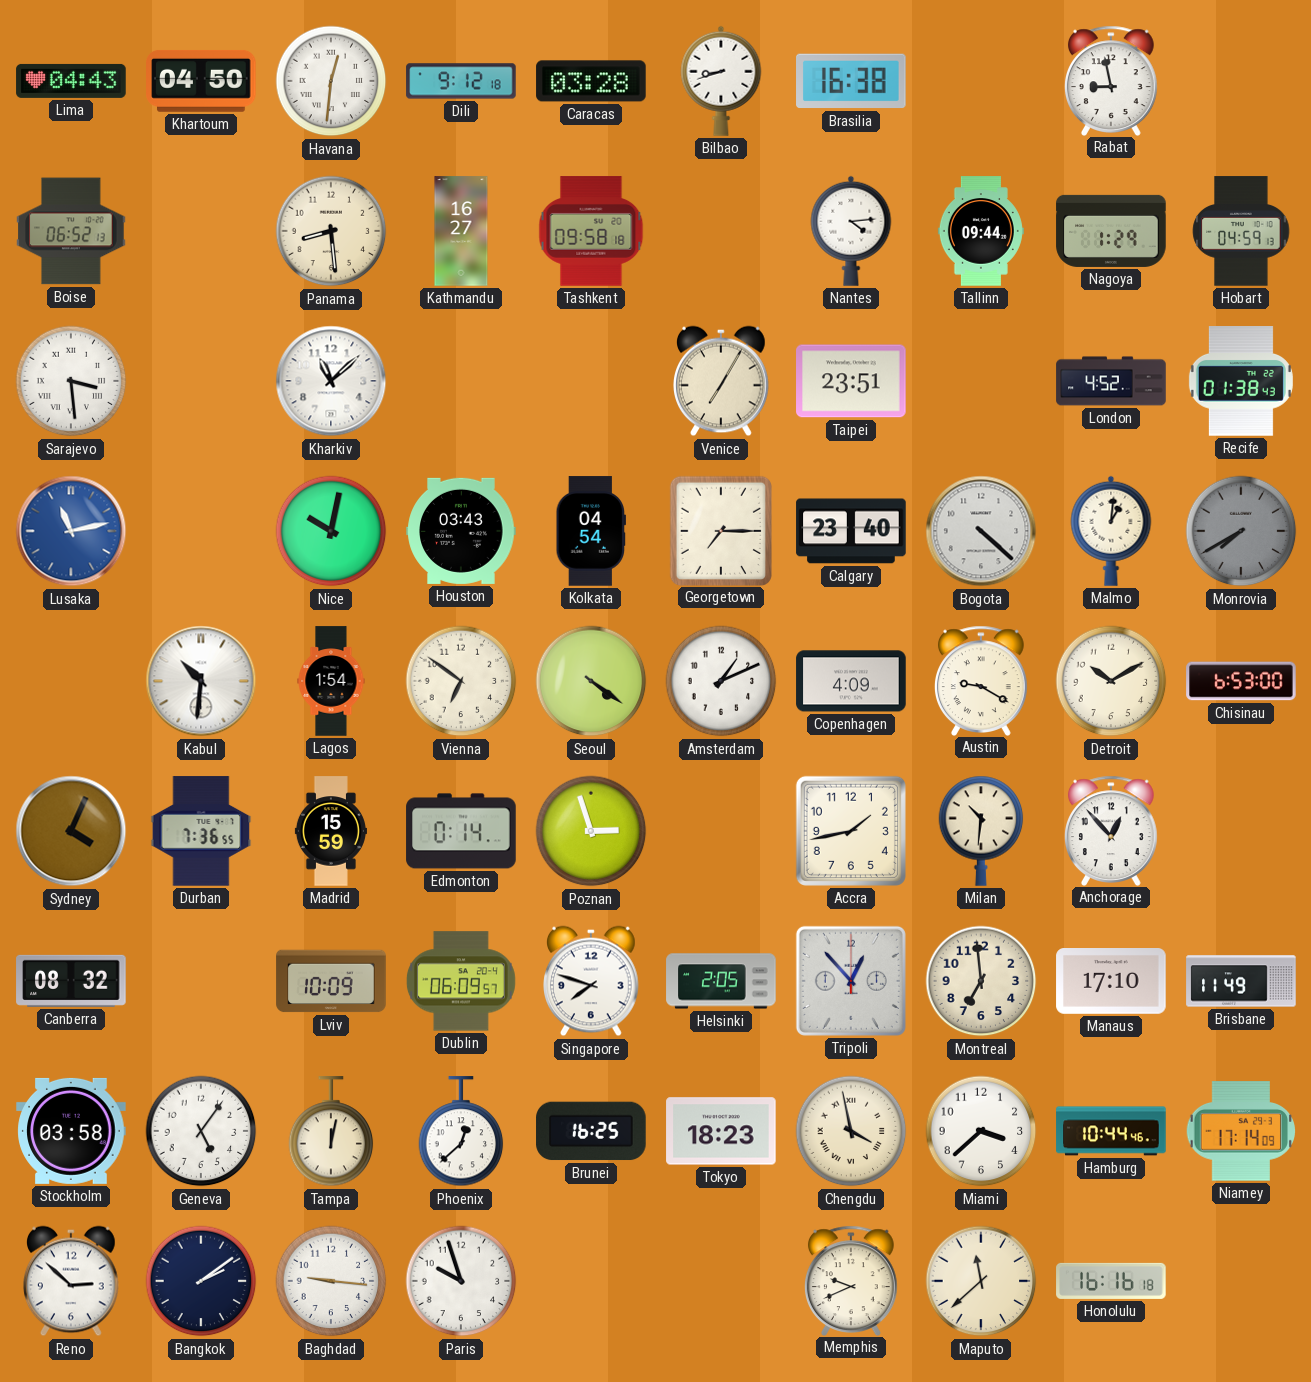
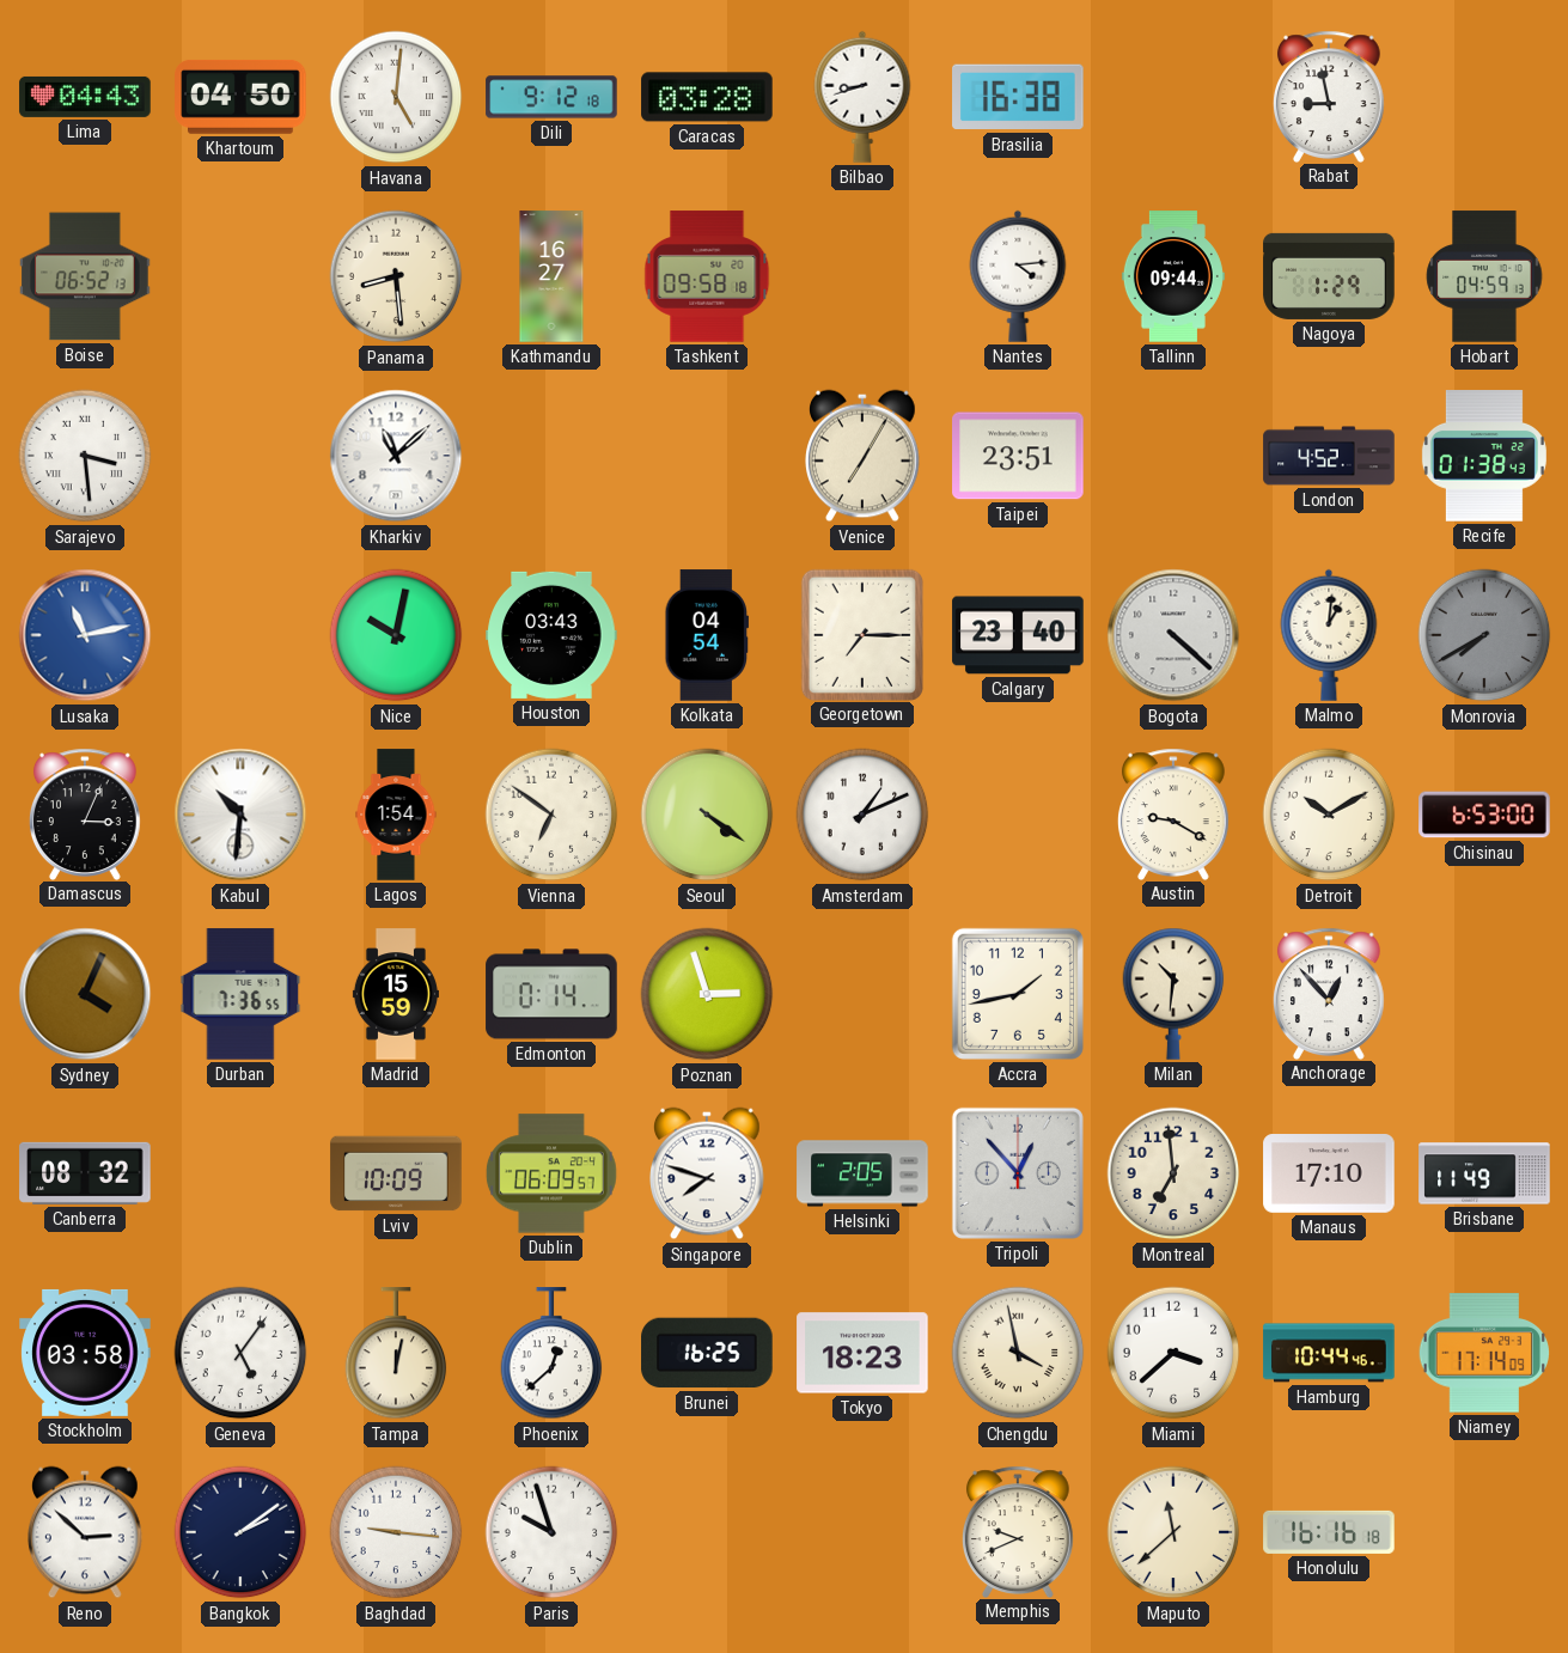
Havana: 12:31 -> 5:01
Damascus: none -> 3:04
Copenhagen: 4:09 -> none
